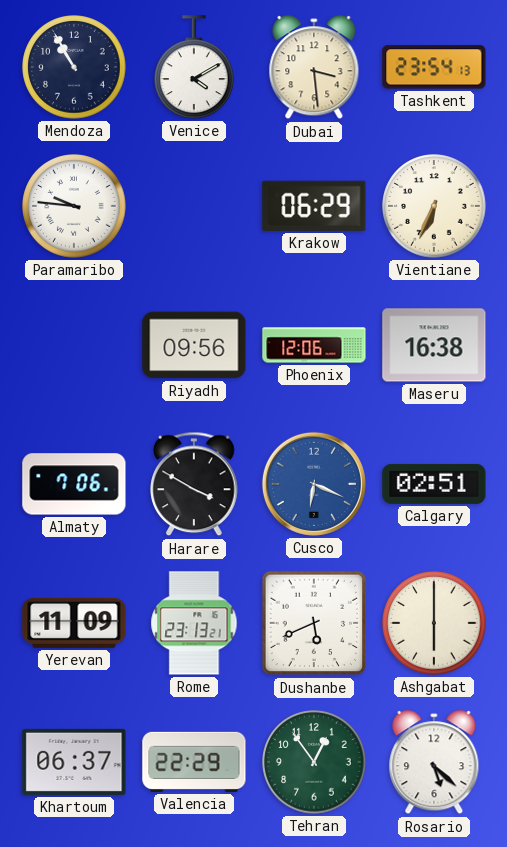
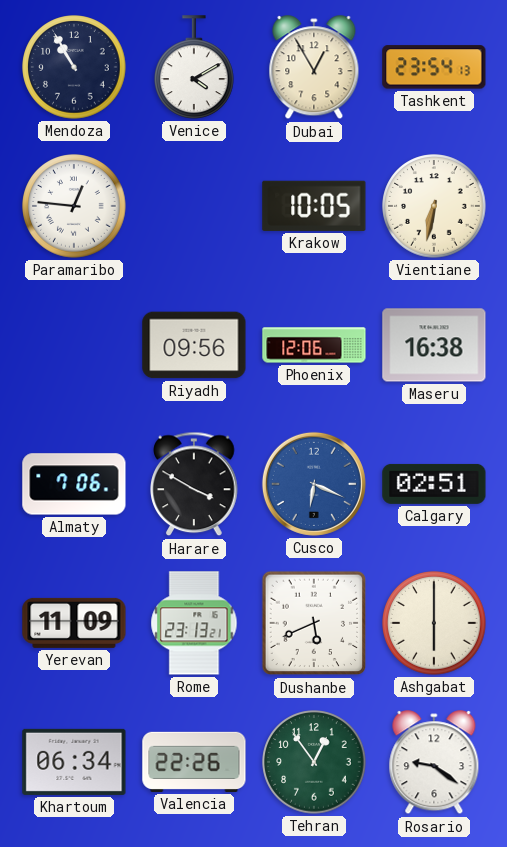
Dubai: 3:29 -> 12:55
Paramaribo: 9:46 -> 12:46
Krakow: 06:29 -> 10:05
Vientiane: 6:34 -> 6:32
Khartoum: 06:37 -> 06:34
Valencia: 22:29 -> 22:26
Rosario: 5:22 -> 9:21
